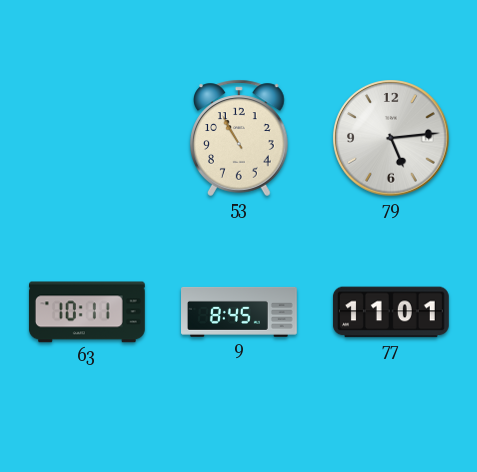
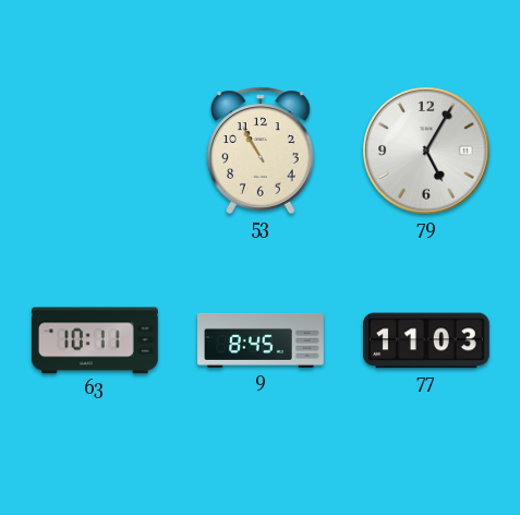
79: 5:14 -> 5:05
77: 11:01 -> 11:03
